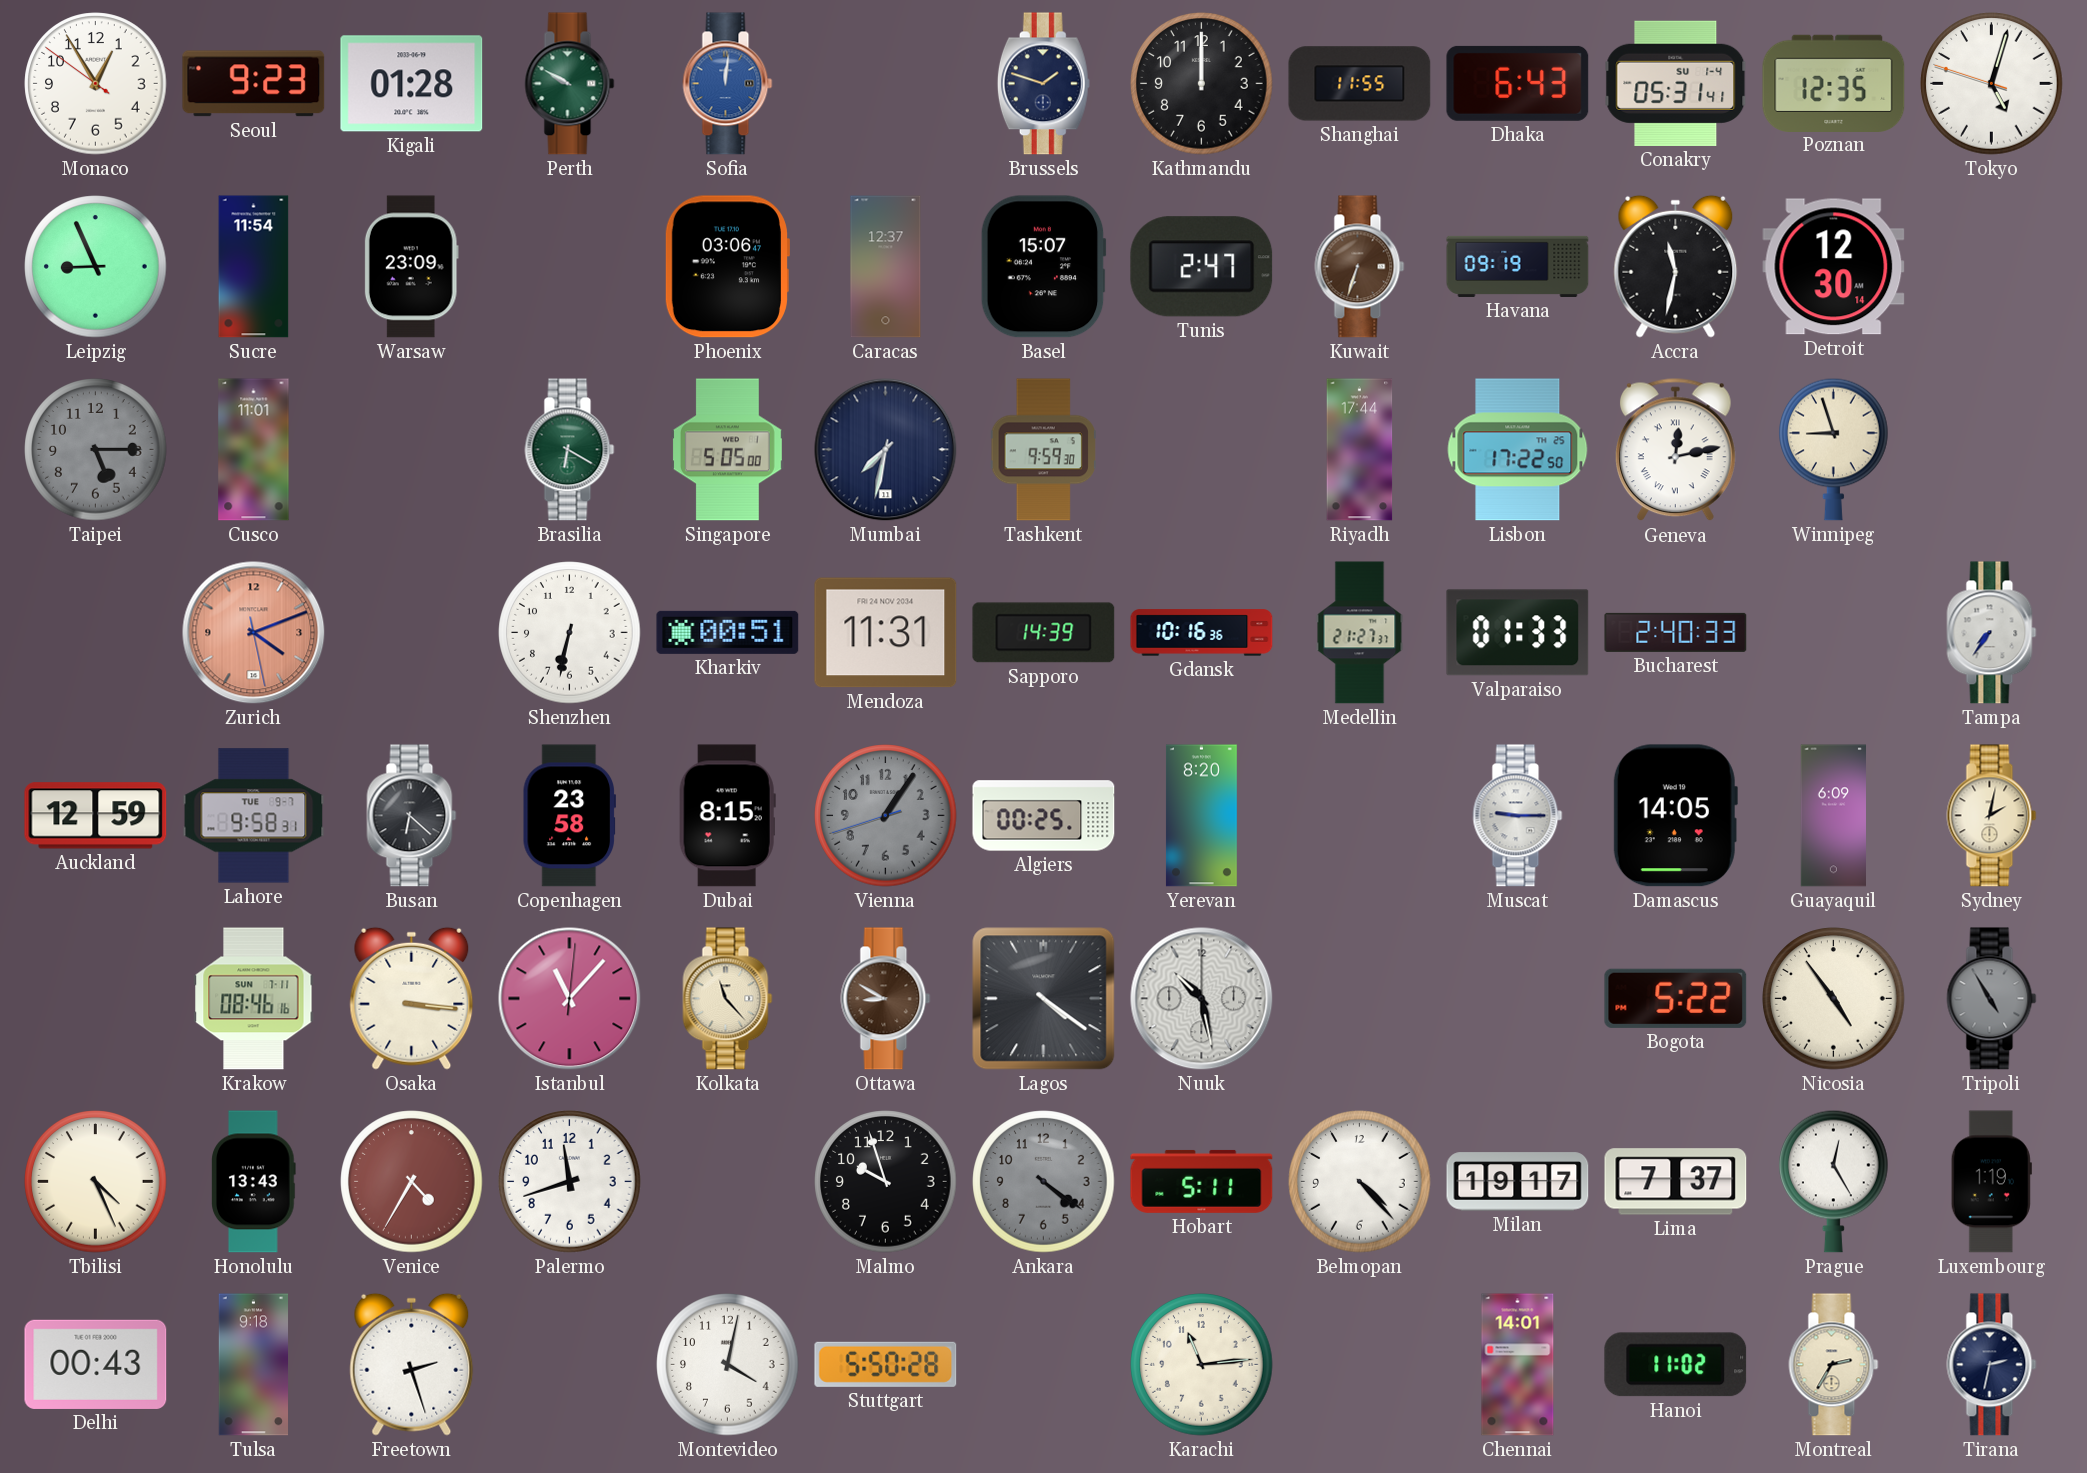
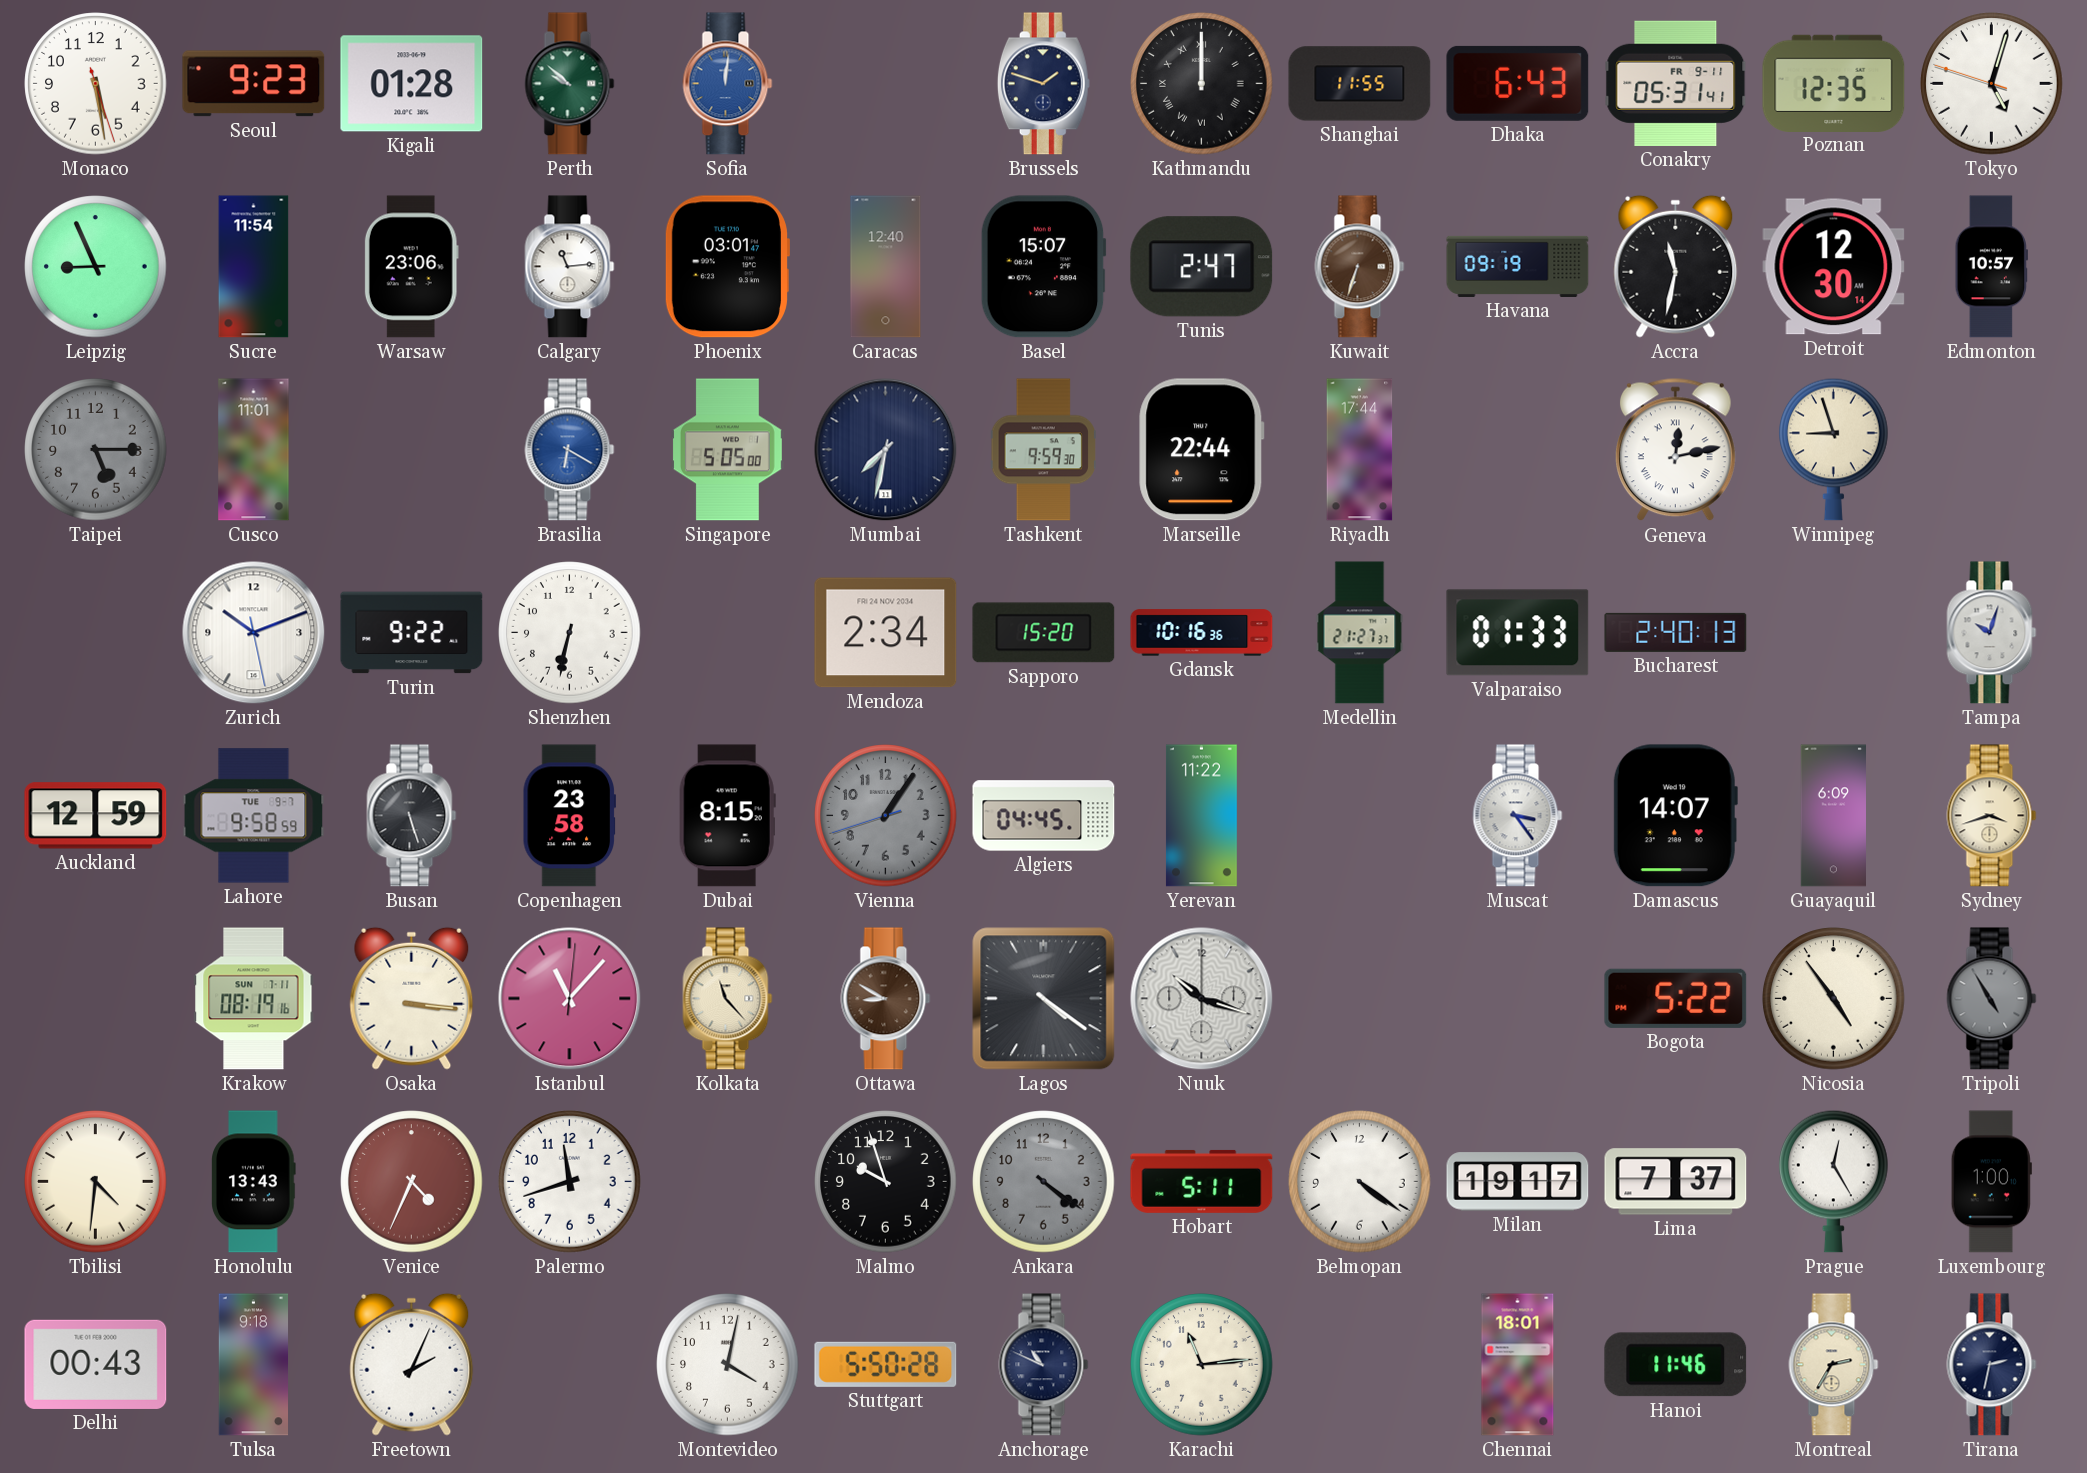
Monaco: 12:54 -> 5:28
Perth: 9:50 -> 9:52
Kathmandu numerals: Arabic -> Roman
Conakry date: SU 1-4 -> FR 9-11
Warsaw: 23:09 -> 23:06
Calgary: none -> 11:14
Phoenix: 03:06 -> 03:01
Caracas: 12:37 -> 12:40
Edmonton: none -> 10:57
Brasilia dial: green -> blue
Marseille: none -> 22:44
Lisbon: 17:22 -> none
Zurich: 4:11 -> 10:11
Zurich dial: salmon -> white
Turin: none -> 9:22
Kharkiv: 00:51 -> none
Mendoza: 11:31 -> 2:34
Sapporo: 14:39 -> 15:20
Bucharest: 2:40:33 -> 2:40:13
Tampa: 7:36 -> 10:03
Lahore: 9:58:31 -> 9:58:59
Busan: 6:22 -> 5:27
Algiers: 00:25 -> 04:45
Yerevan: 8:20 -> 11:22
Muscat: 9:15 -> 3:24
Damascus: 14:05 -> 14:07
Sydney: 2:02 -> 3:42
Krakow: 08:46 -> 08:19
Nuuk: 10:28 -> 10:18
Tbilisi: 4:26 -> 4:31
Venice: 4:35 -> 4:34
Belmopan: 4:23 -> 4:21
Luxembourg: 1:19 -> 1:00
Freetown: 2:27 -> 2:04
Anchorage: none -> 10:49
Chennai: 14:01 -> 18:01
Hanoi: 11:02 -> 11:46
